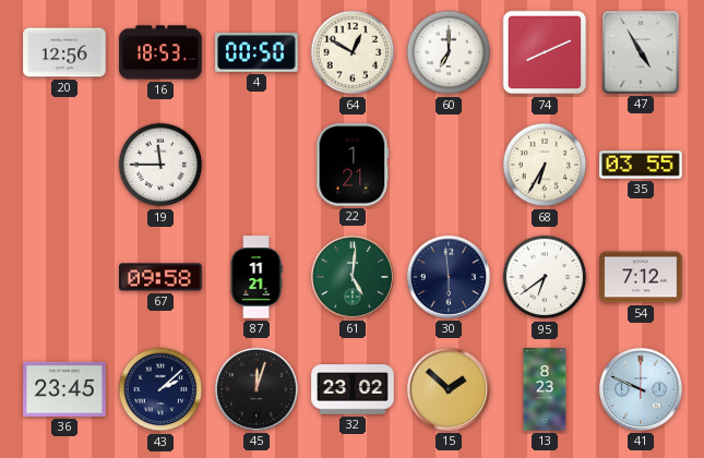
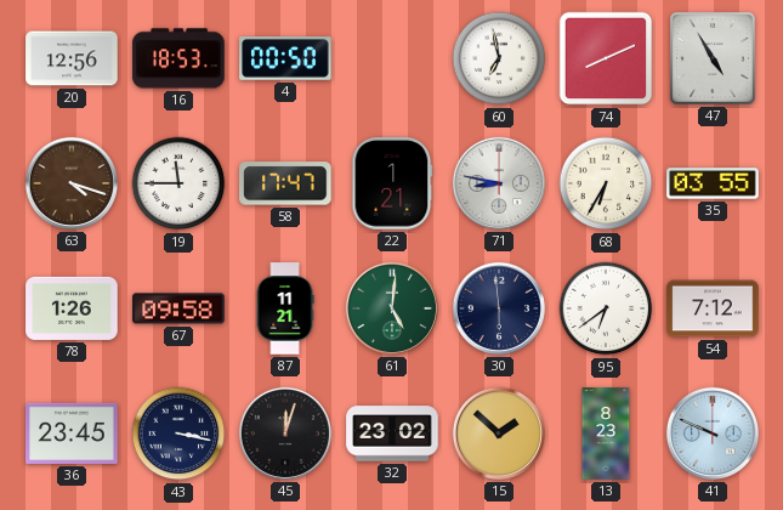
64: 12:50 -> none
60: 7:00 -> 6:58
63: none -> 4:18
58: none -> 17:47
71: none -> 8:47
78: none -> 1:26
43: 2:08 -> 3:17
